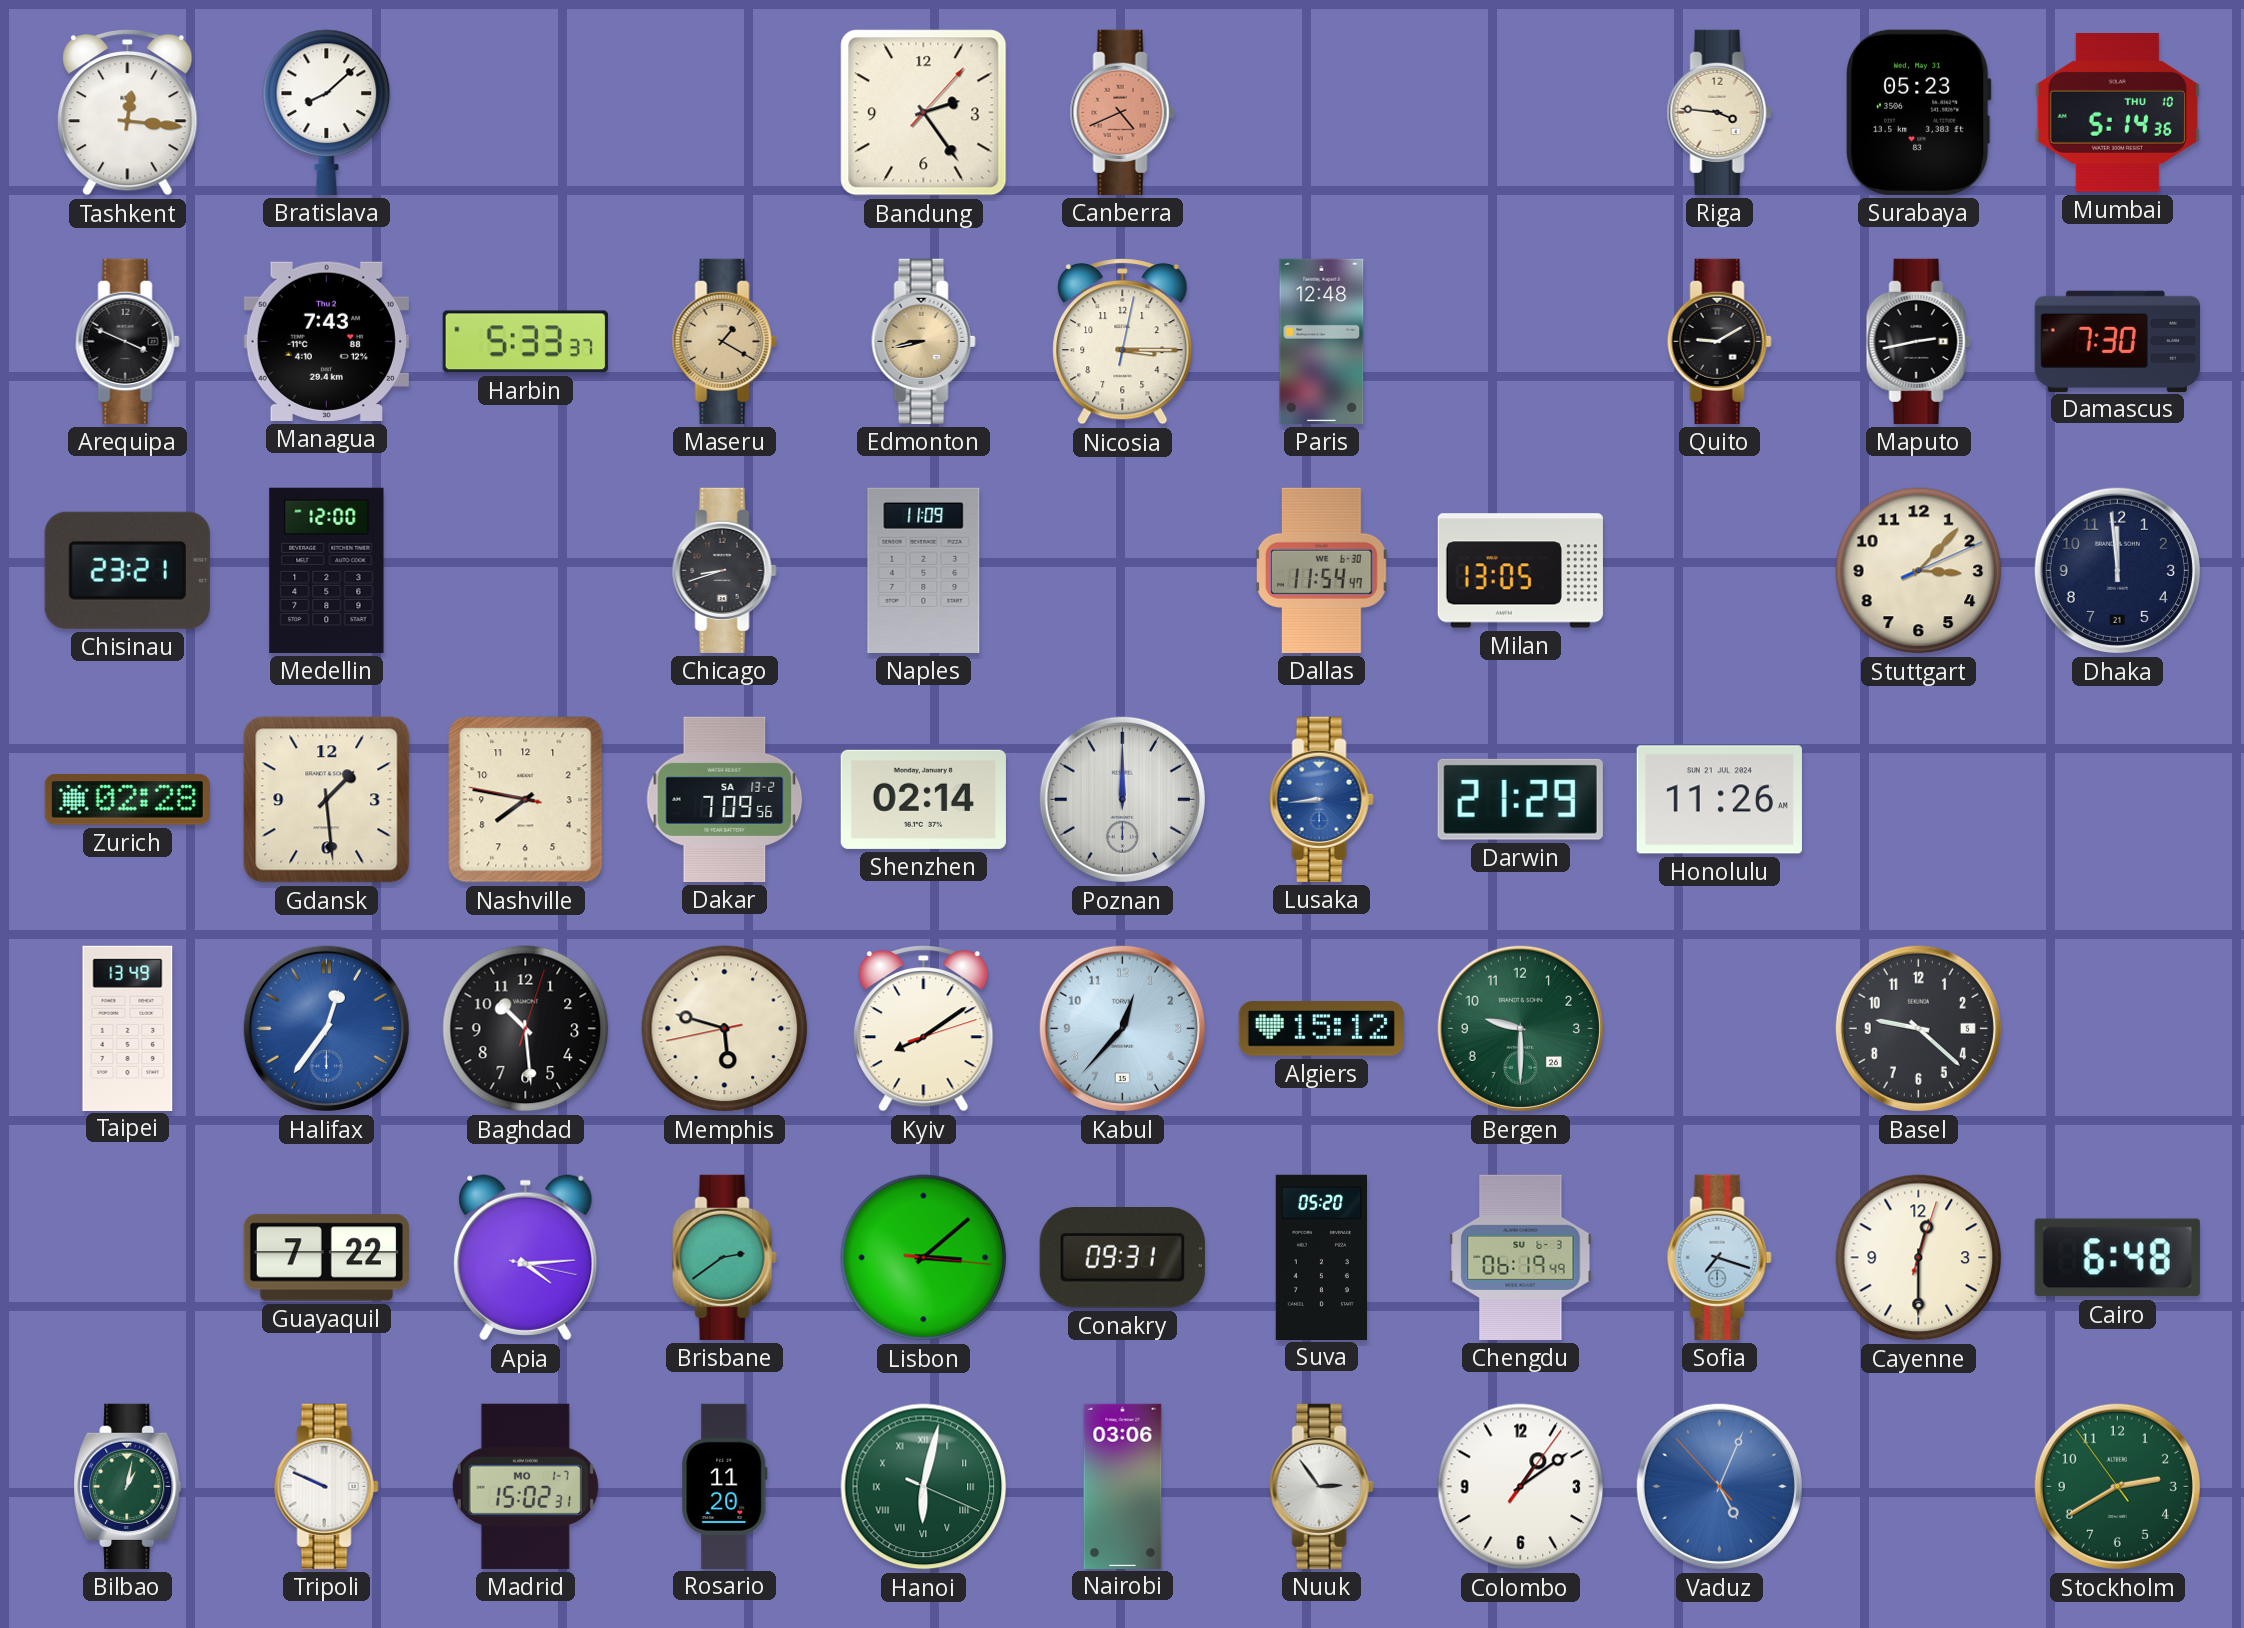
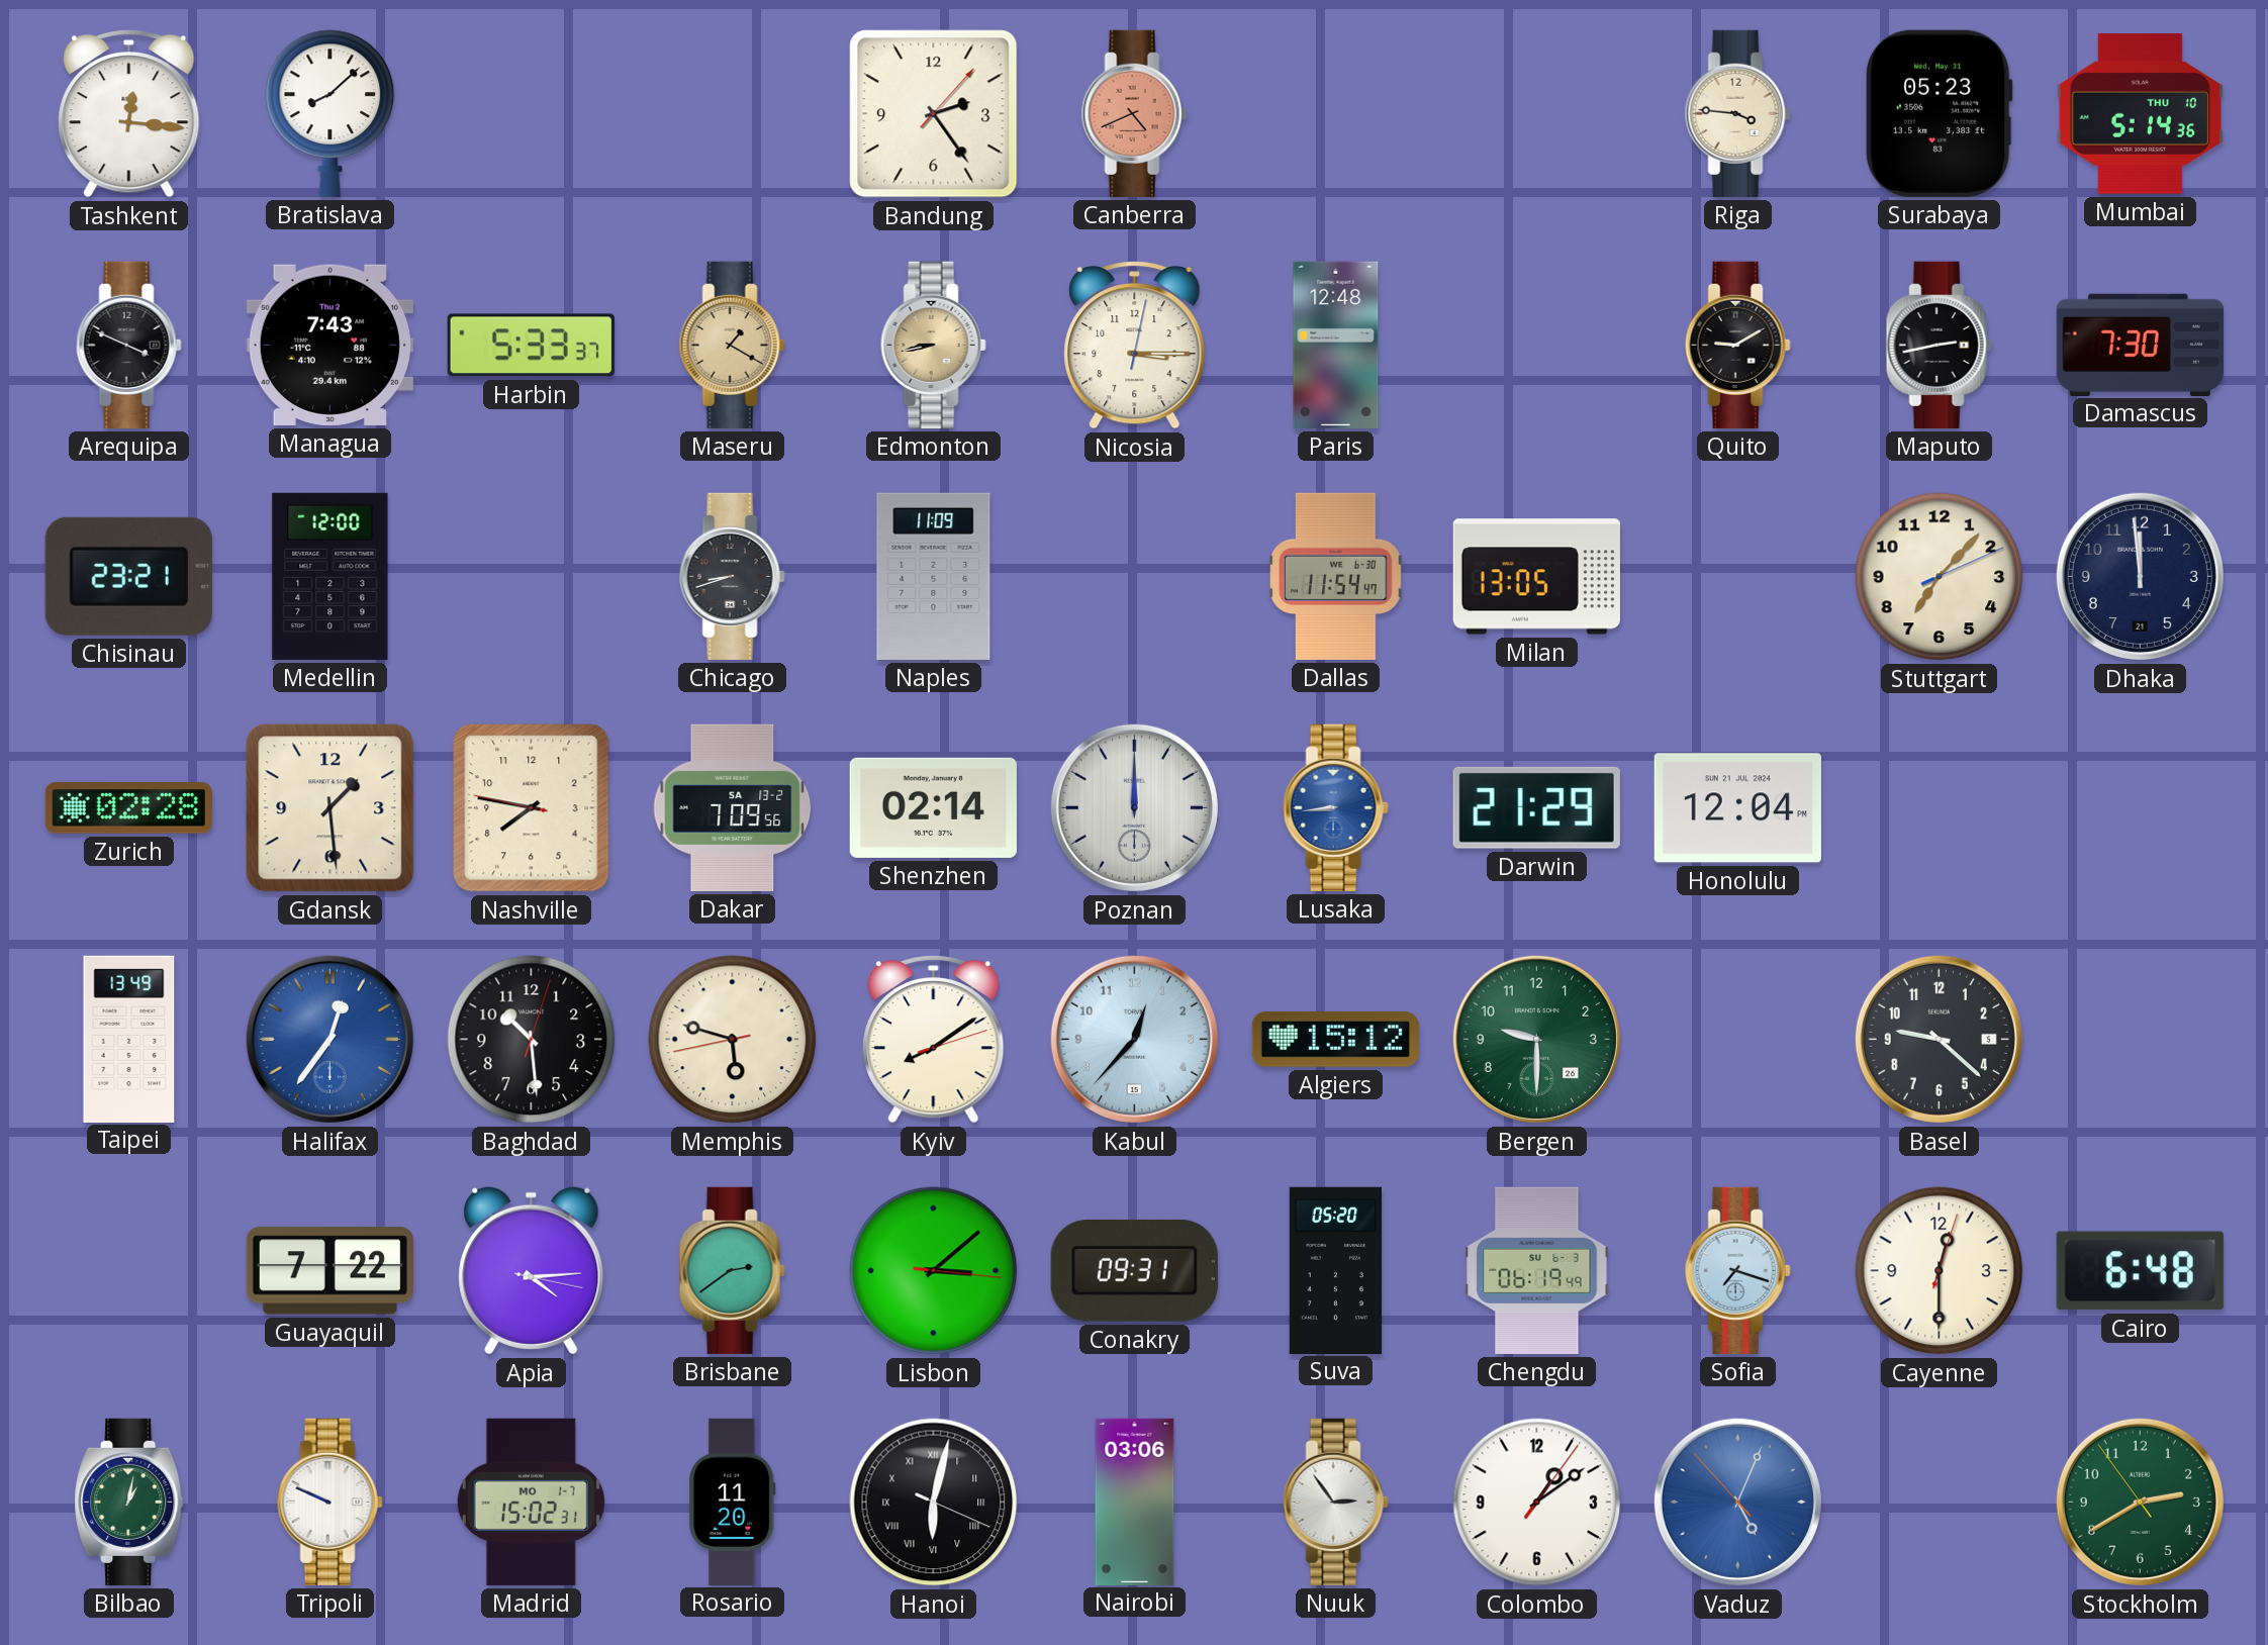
Stuttgart: 3:07 -> 7:07
Honolulu: 11:26 -> 12:04
Hanoi dial: green -> black
